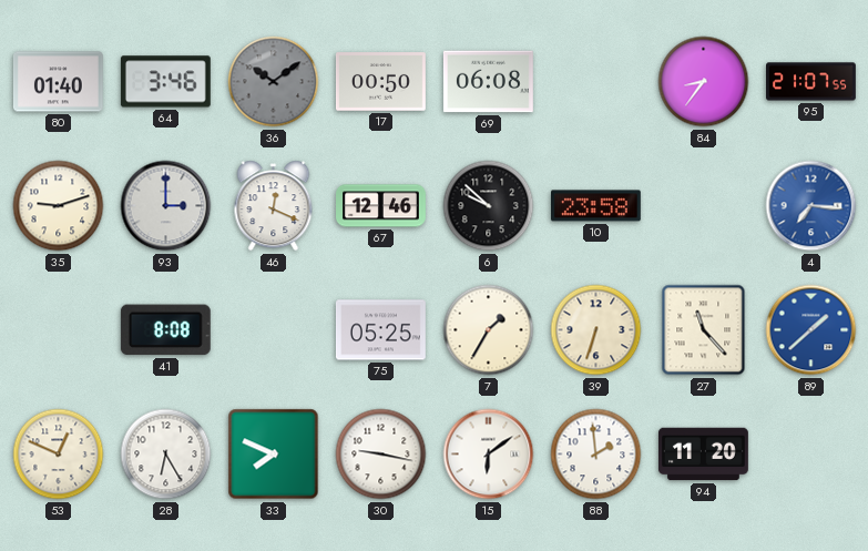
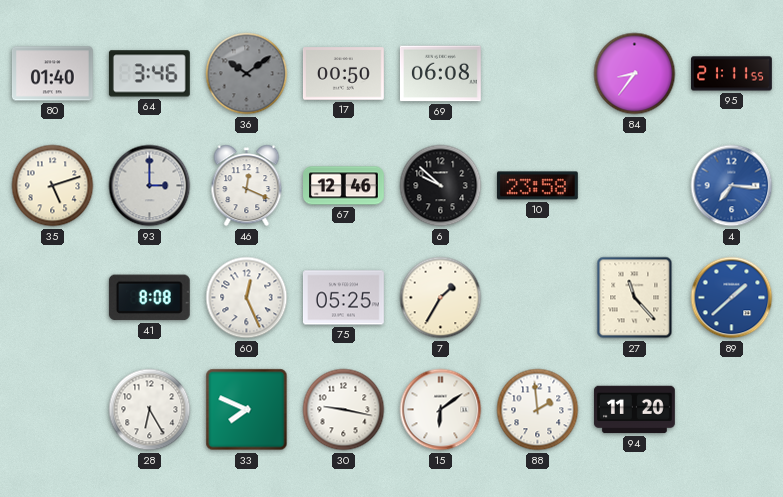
95: 21:07 -> 21:11
35: 9:12 -> 5:12
60: none -> 12:26
39: 6:33 -> none
53: 12:49 -> none
